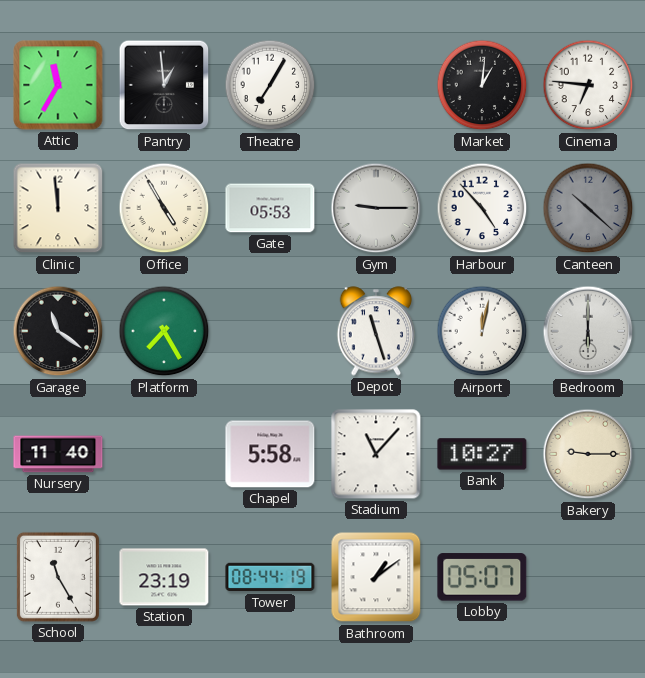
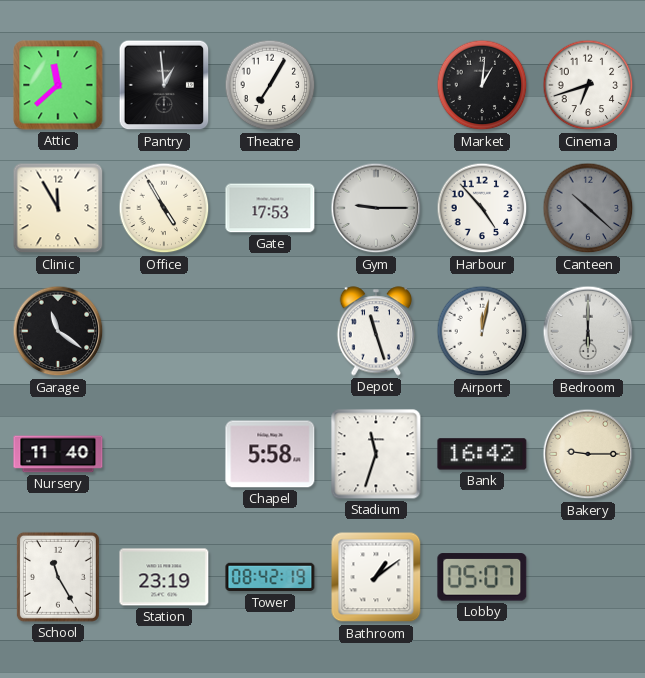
Attic: 11:35 -> 11:38
Cinema: 6:46 -> 6:42
Clinic: 11:59 -> 11:55
Gate: 05:53 -> 17:53
Platform: 7:25 -> none
Stadium: 11:07 -> 11:33
Bank: 10:27 -> 16:42
Tower: 08:44 -> 08:42
